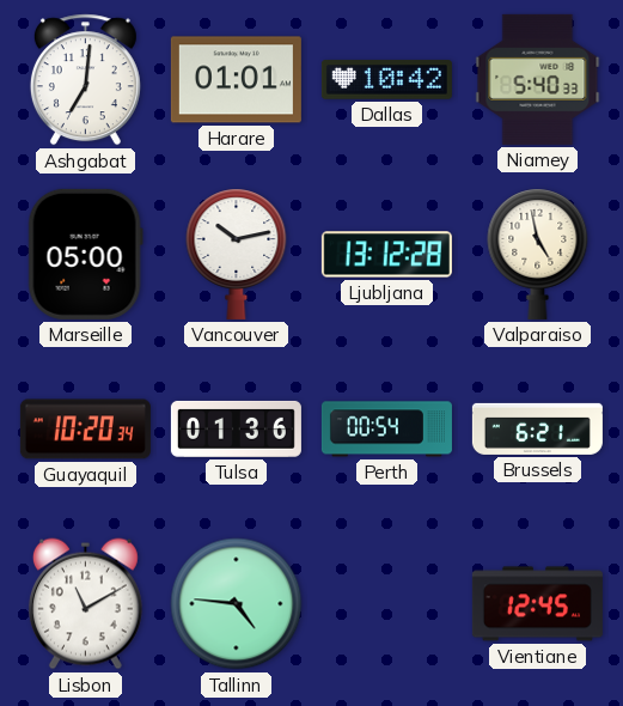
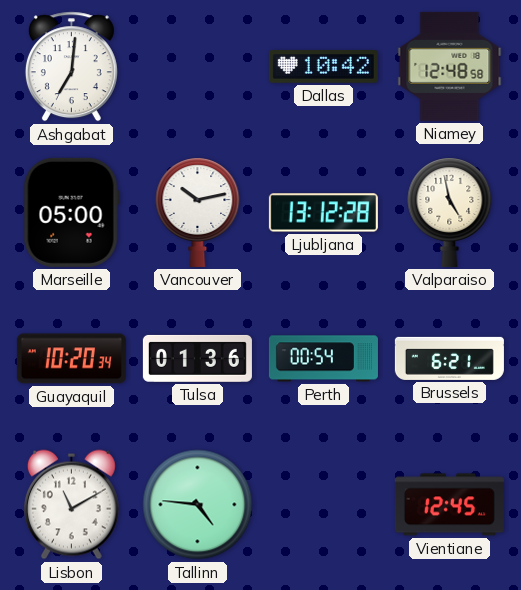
Harare: 01:01 -> none
Niamey: 5:40 -> 12:48
